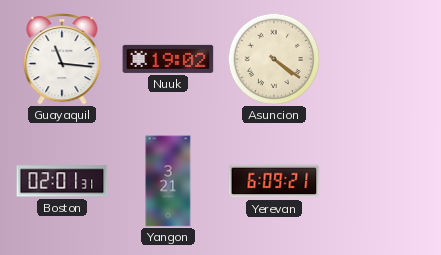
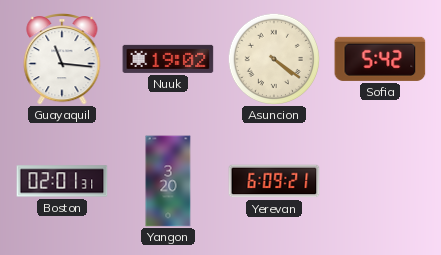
Sofia: none -> 5:42
Yangon: 3:21 -> 3:20
